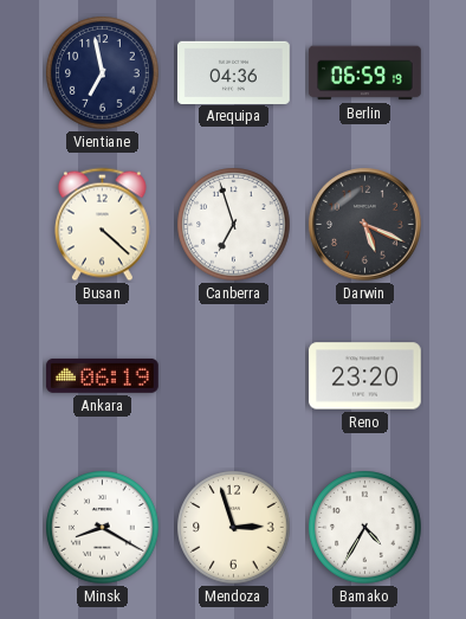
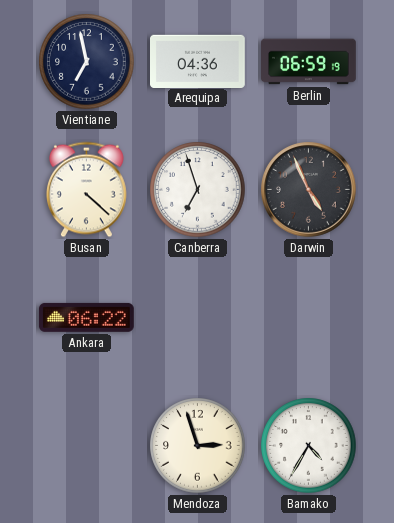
Darwin: 5:19 -> 4:56
Ankara: 06:19 -> 06:22
Reno: 23:20 -> none
Minsk: 8:20 -> none
